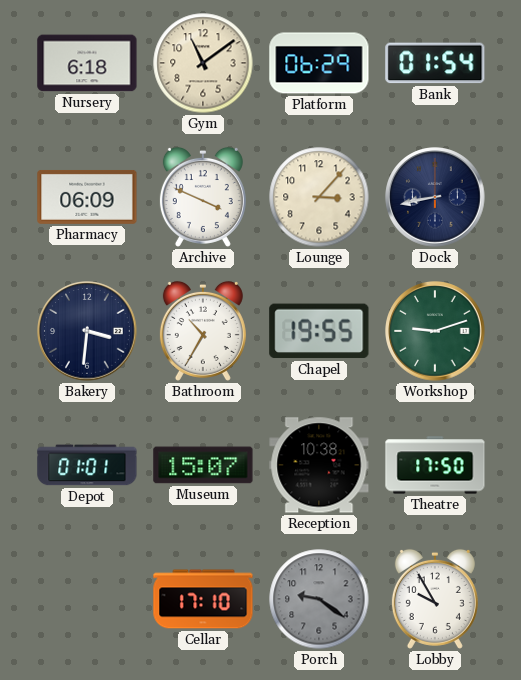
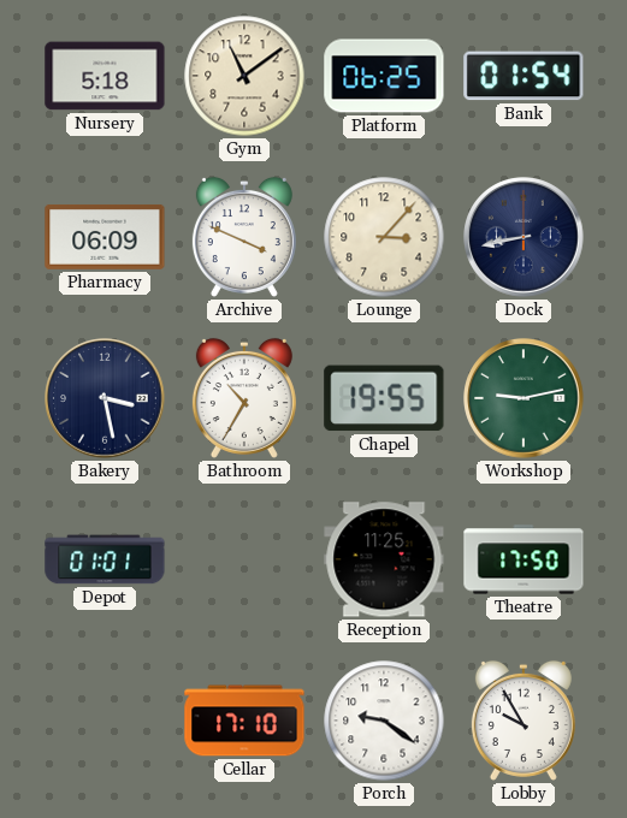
Nursery: 6:18 -> 5:18
Platform: 06:29 -> 06:25
Bakery: 3:31 -> 3:28
Workshop: 9:12 -> 9:13
Museum: 15:07 -> none
Reception: 10:38 -> 11:25
Porch dial: grey -> white
